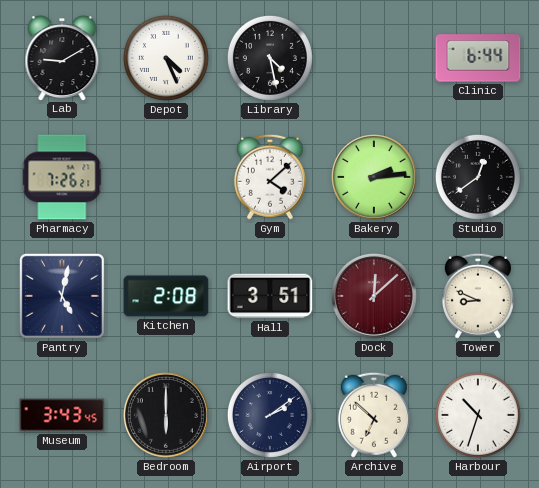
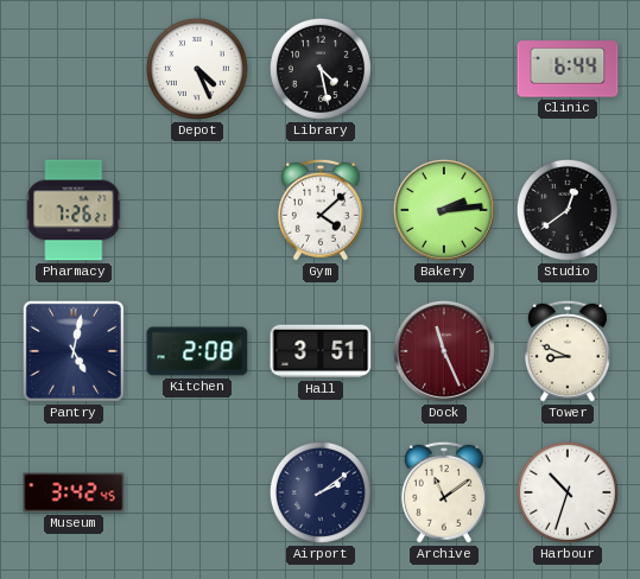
Lab: 9:10 -> none
Dock: 12:08 -> 11:26
Museum: 3:43 -> 3:42
Bedroom: 6:00 -> none
Archive: 6:52 -> 11:09
